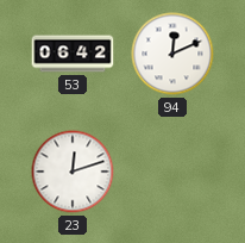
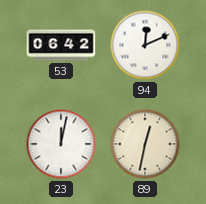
23: 12:12 -> 12:02
89: none -> 12:32
